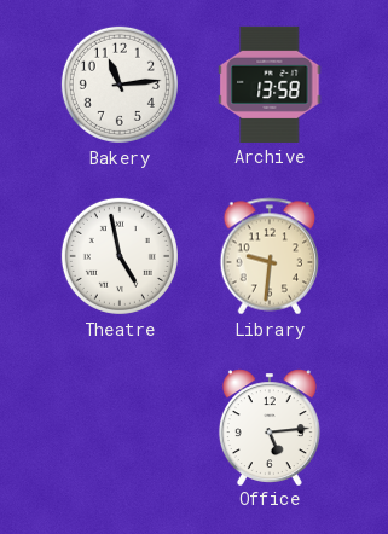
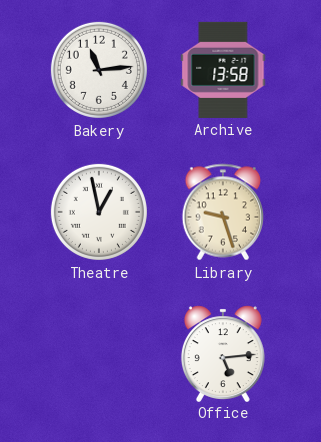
Theatre: 4:58 -> 12:58
Library: 9:31 -> 9:27
